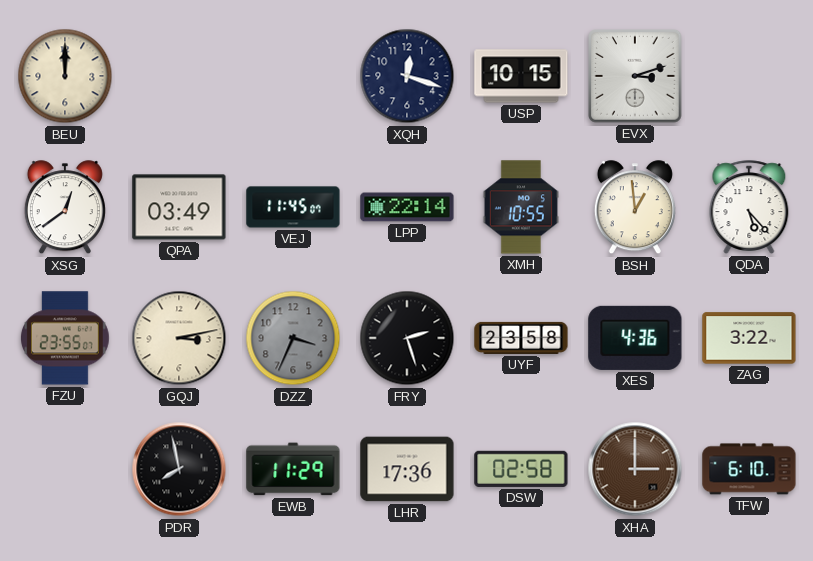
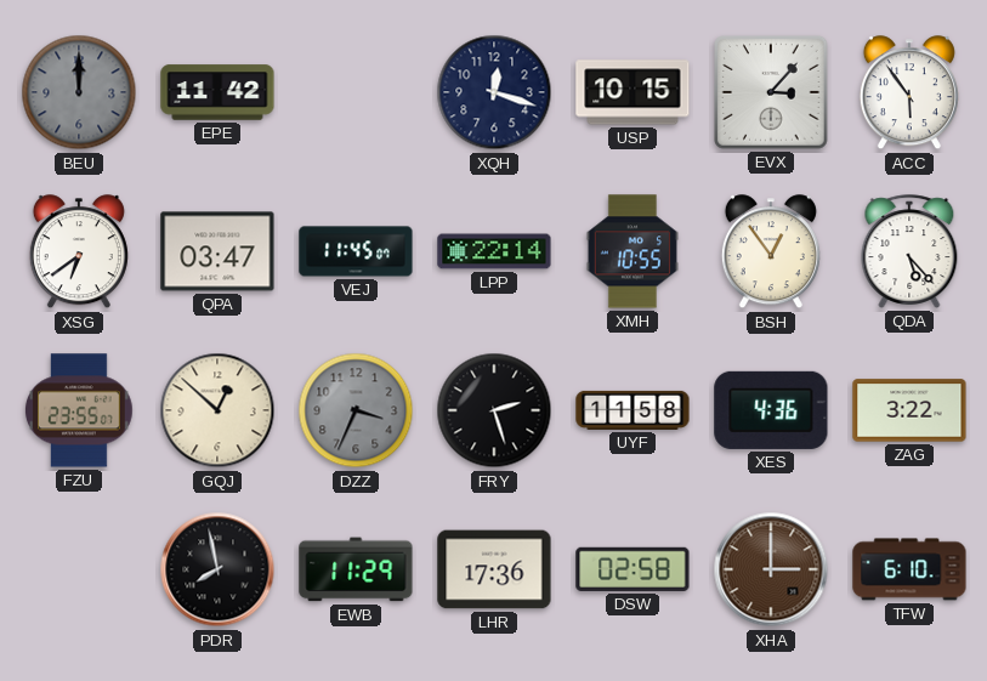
BEU dial: cream -> grey
EPE: none -> 11:42
EVX: 3:12 -> 3:07
ACC: none -> 5:54
XSG: 12:39 -> 6:39
QPA: 03:49 -> 03:47
BSH: 12:59 -> 12:54
GQJ: 3:13 -> 12:52
UYF: 23:58 -> 11:58
